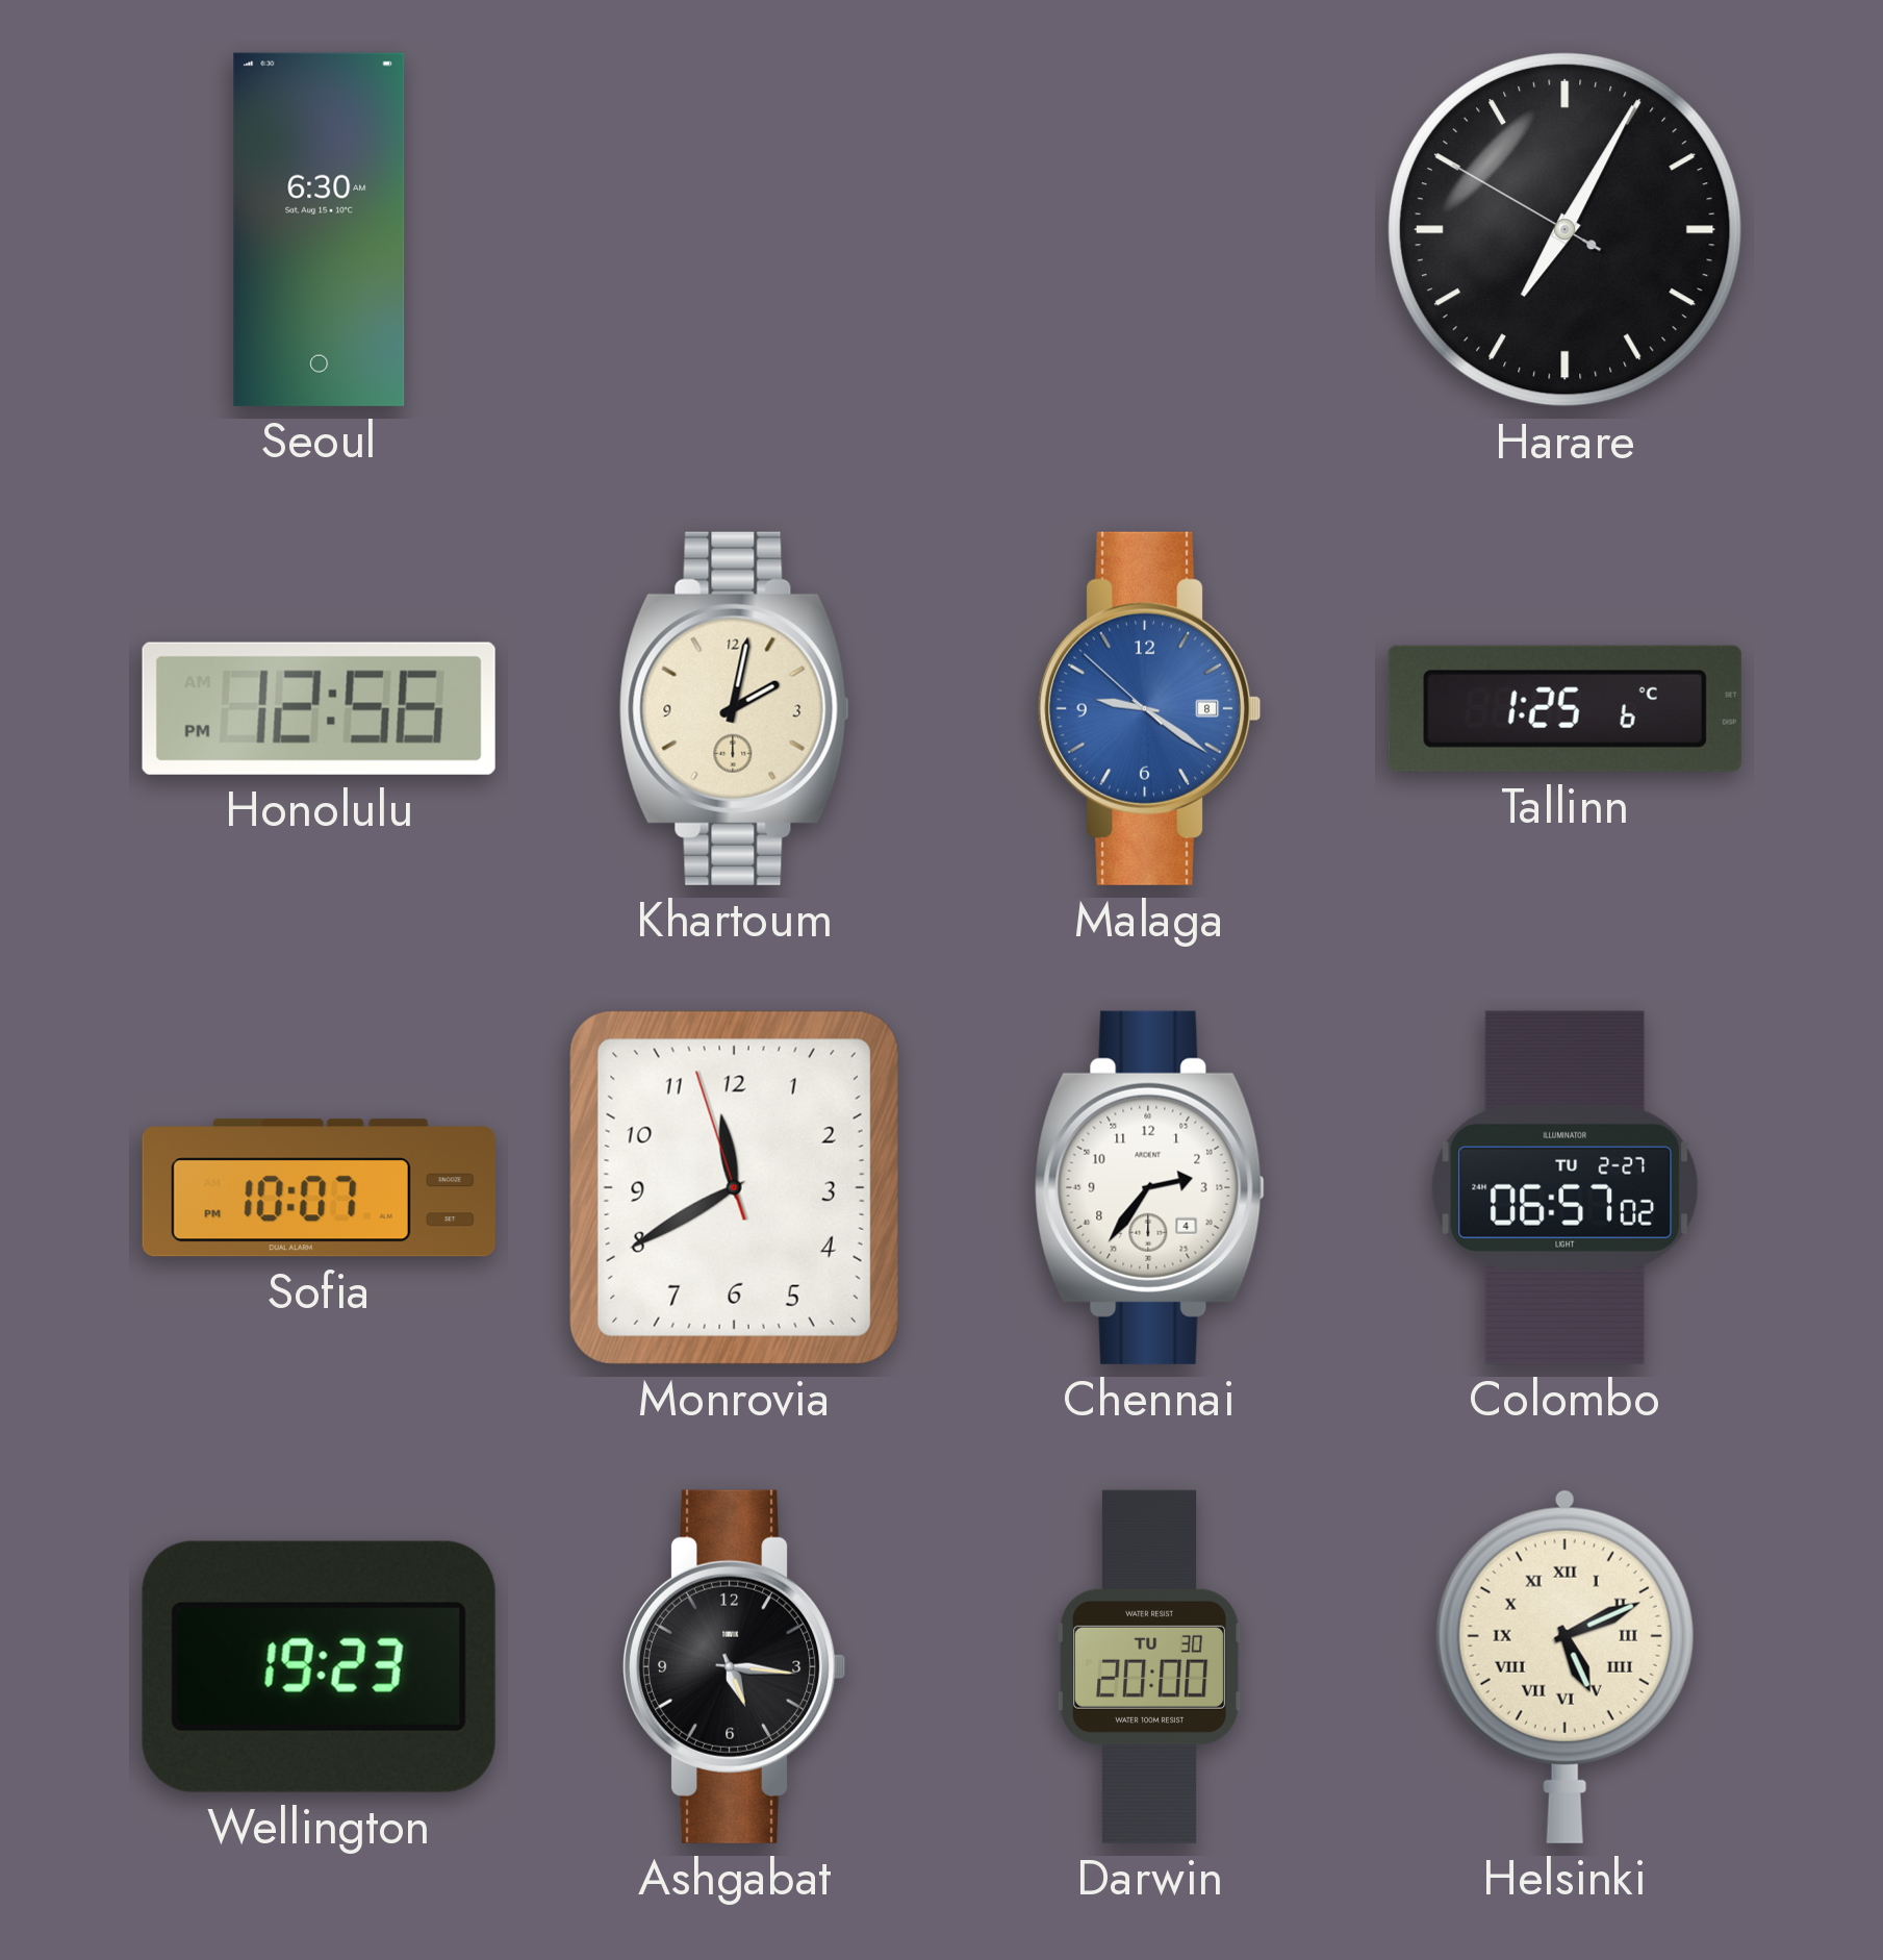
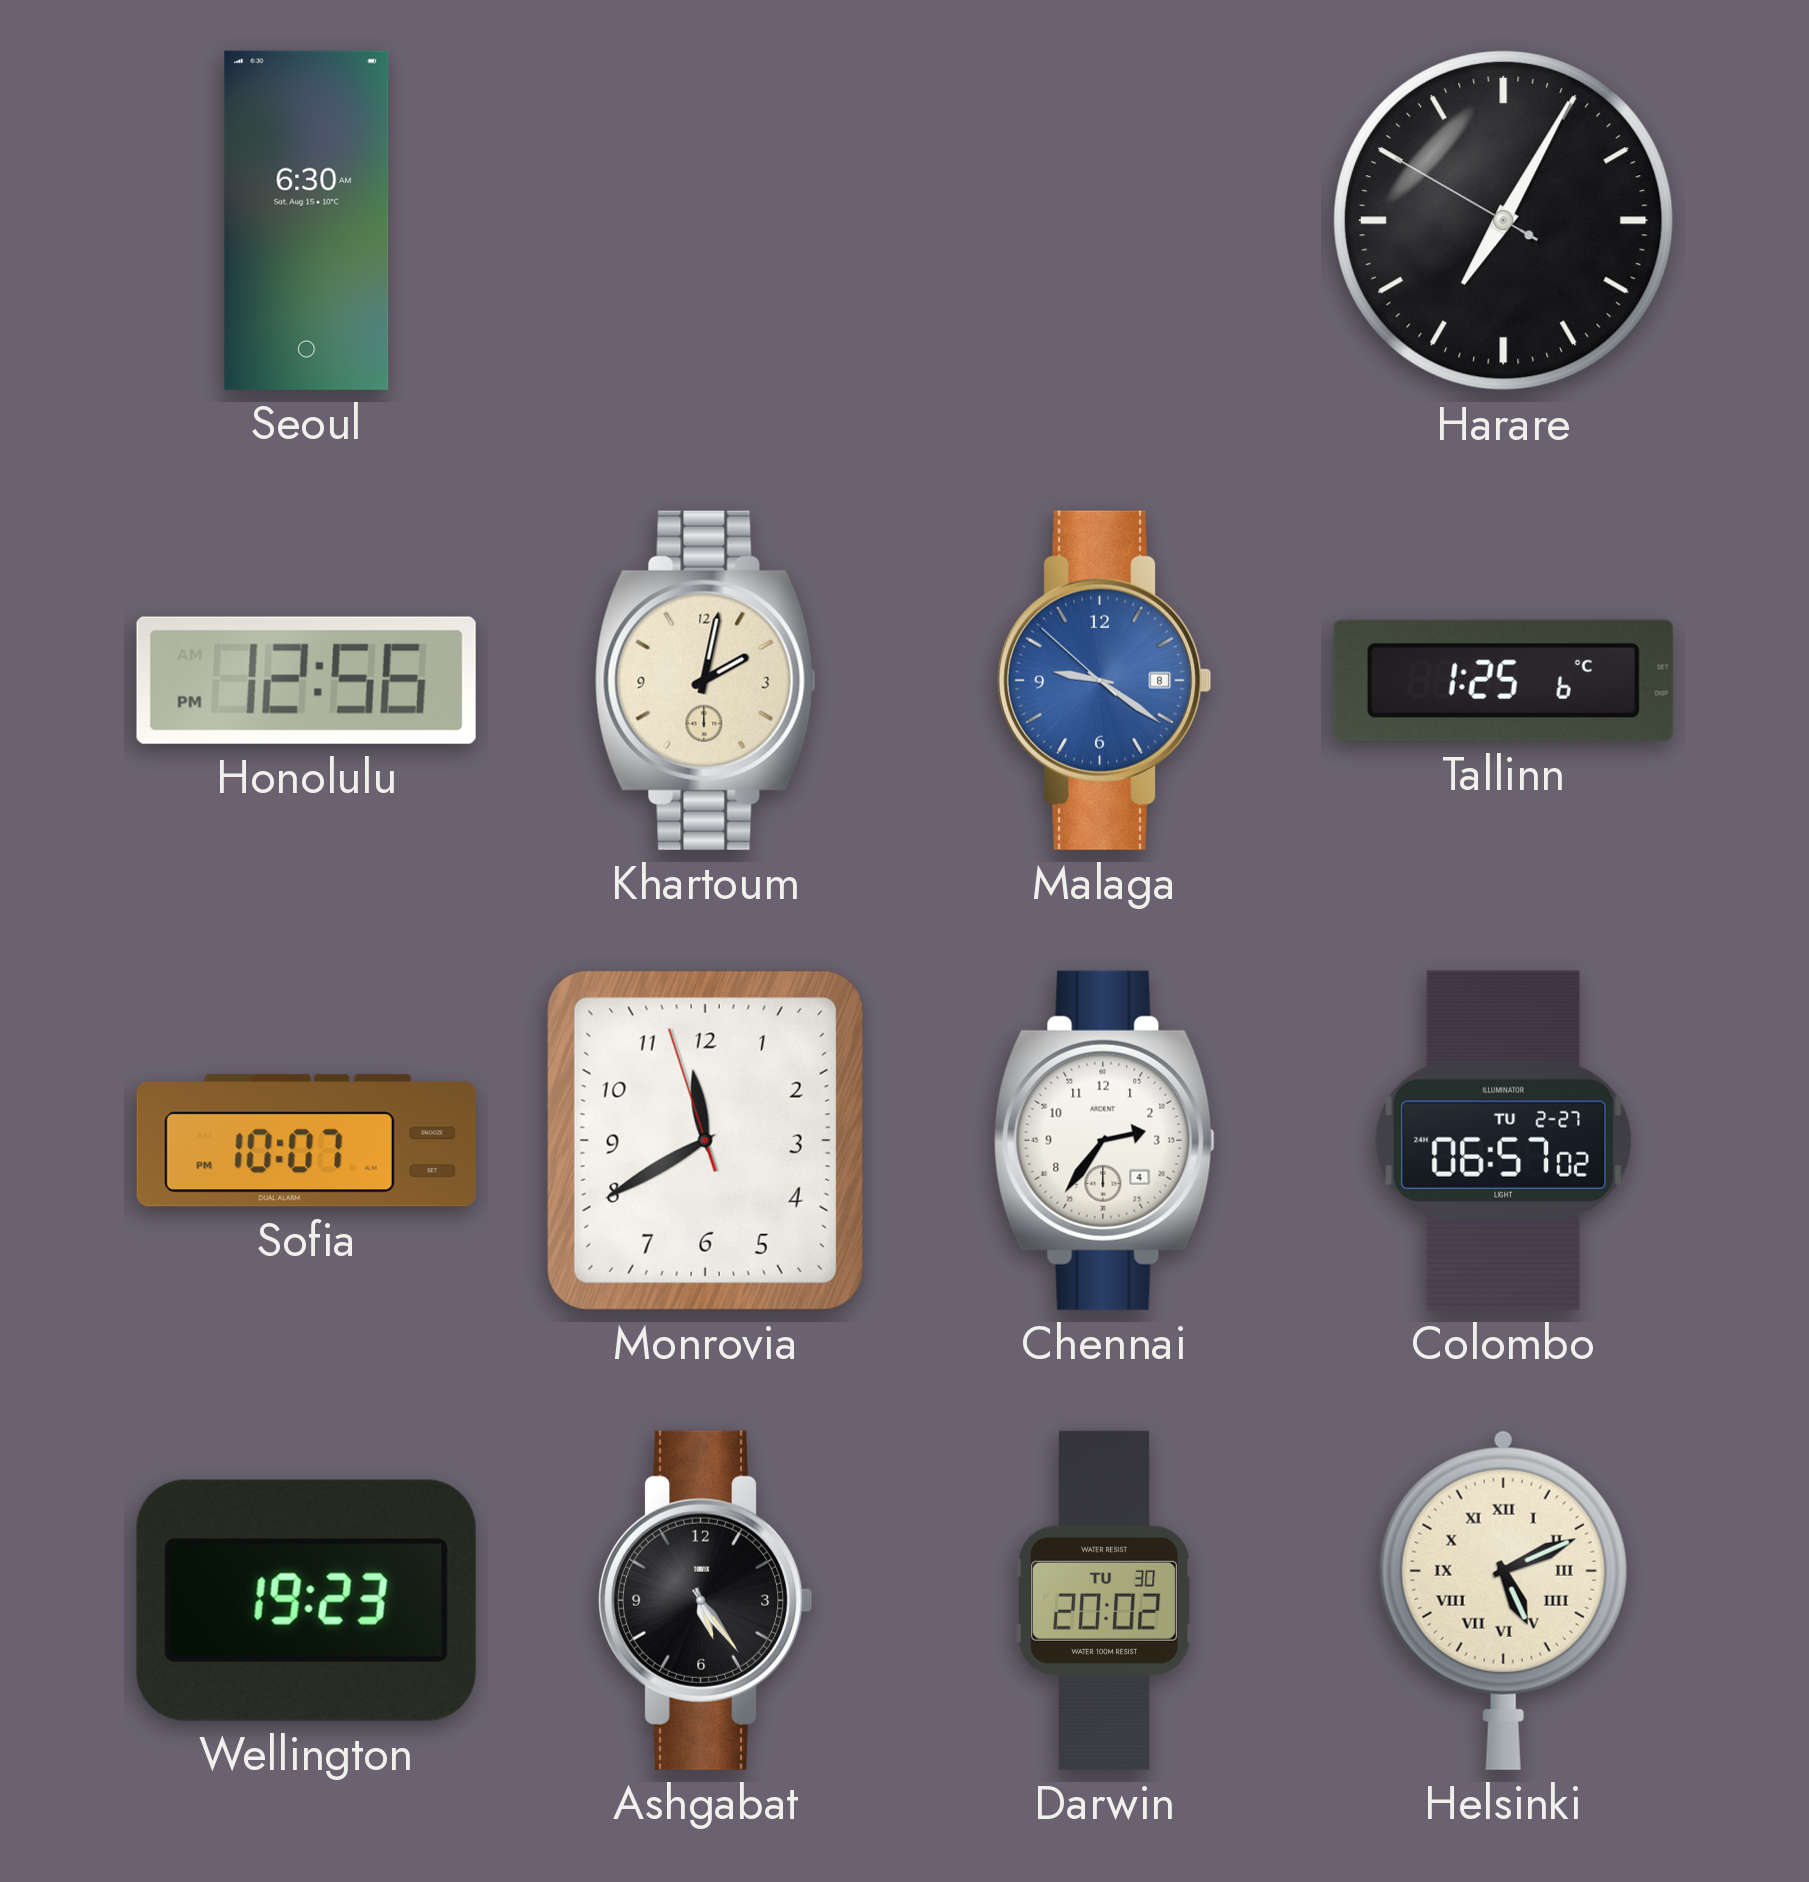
Ashgabat: 5:16 -> 5:24
Darwin: 20:00 -> 20:02
